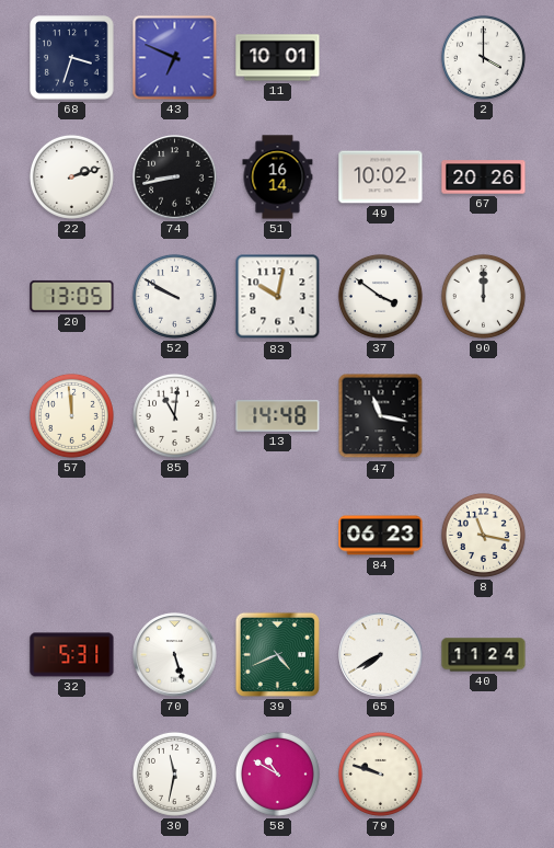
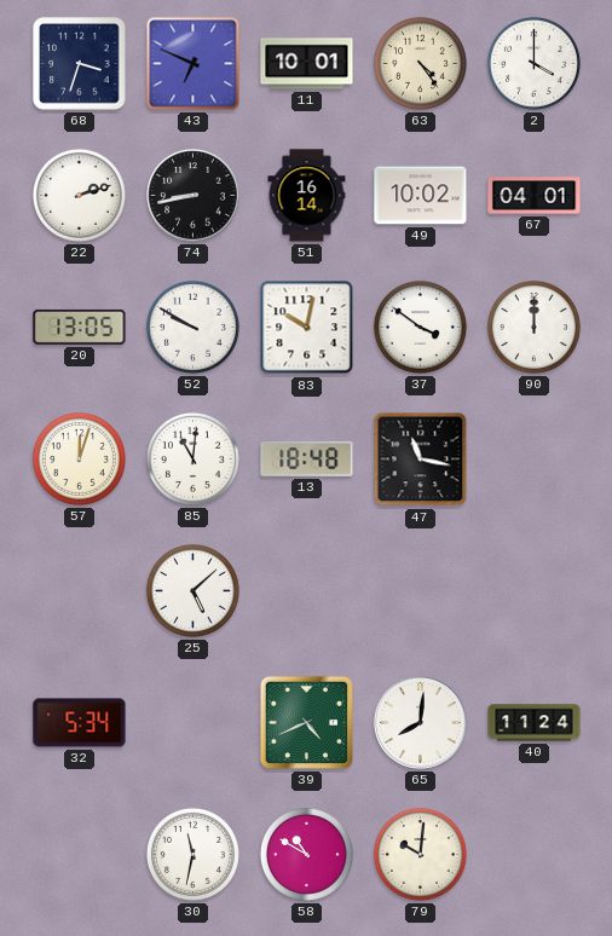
63: none -> 4:24
67: 20:26 -> 04:01
57: 11:59 -> 12:03
13: 14:48 -> 18:48
25: none -> 5:08
84: 06:23 -> none
8: 11:17 -> none
32: 5:31 -> 5:34
70: 5:27 -> none
65: 7:40 -> 8:01
79: 9:48 -> 10:01
